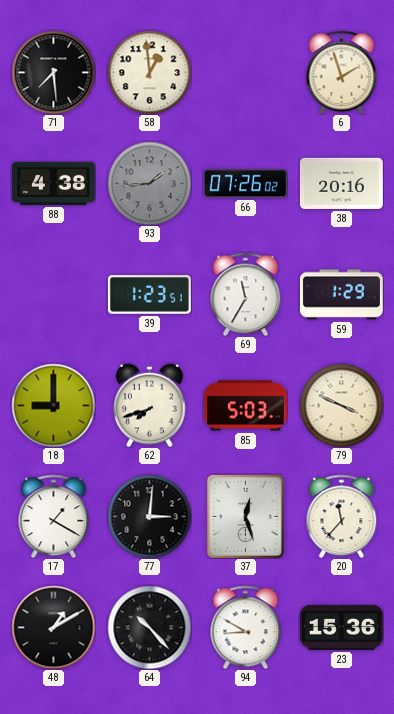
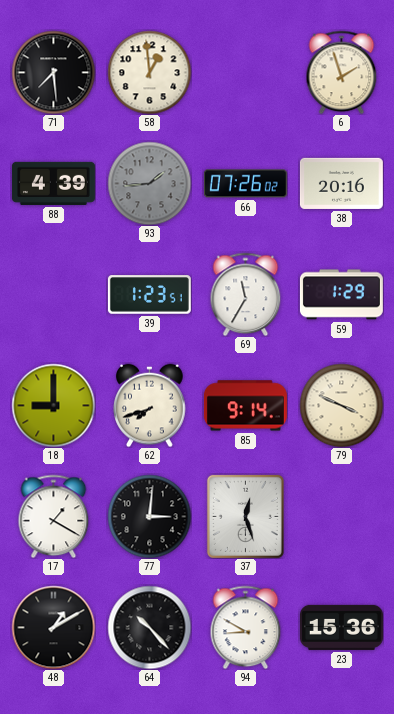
88: 4:38 -> 4:39
85: 5:03 -> 9:14
20: 11:37 -> none
